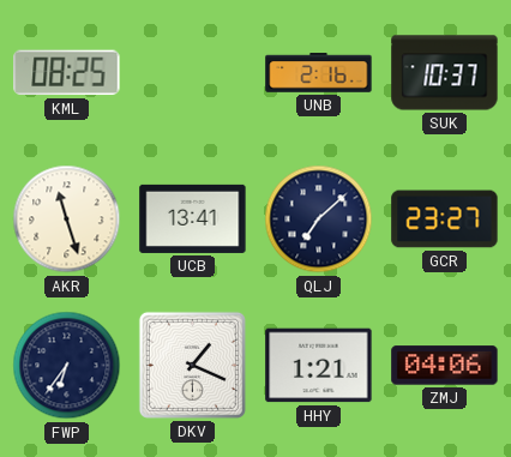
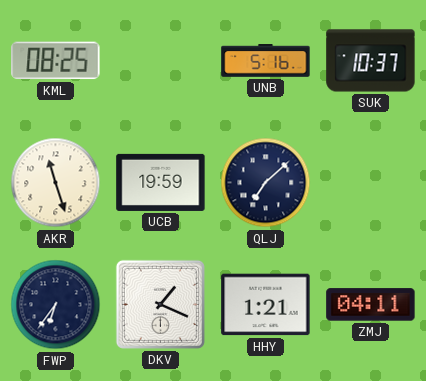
UNB: 2:16 -> 5:16
UCB: 13:41 -> 19:59
GCR: 23:27 -> none
ZMJ: 04:06 -> 04:11
